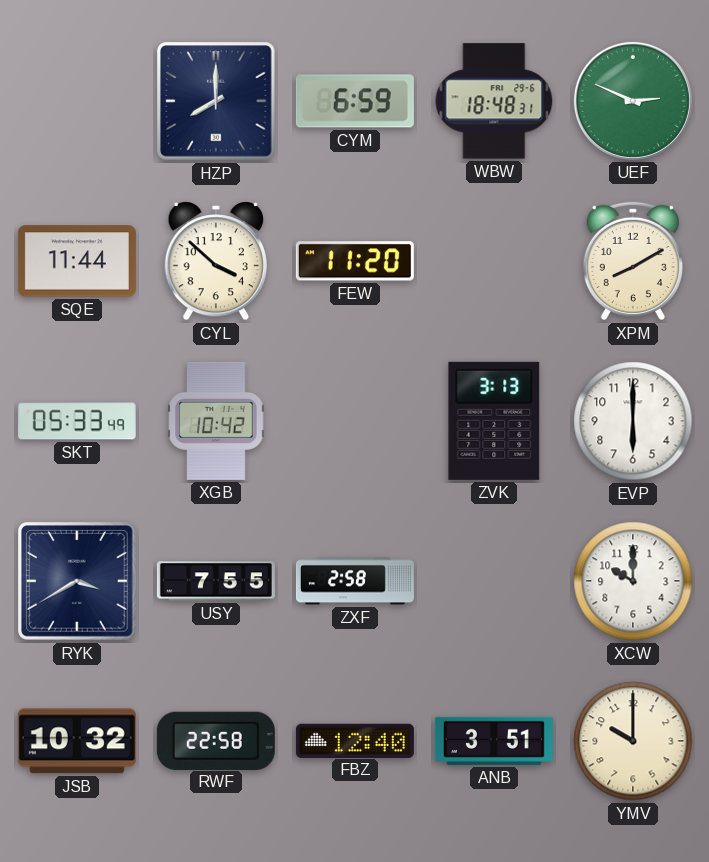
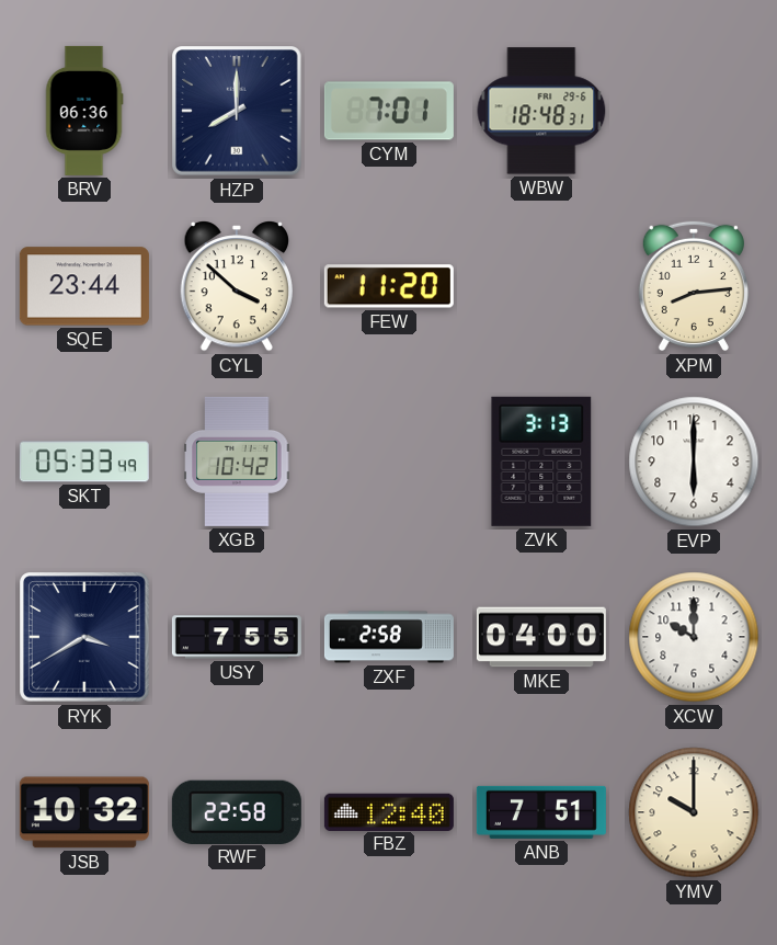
BRV: none -> 06:36
CYM: 6:59 -> 7:01
UEF: 2:49 -> none
SQE: 11:44 -> 23:44
XPM: 8:10 -> 8:14
MKE: none -> 04:00
ANB: 3:51 -> 7:51
